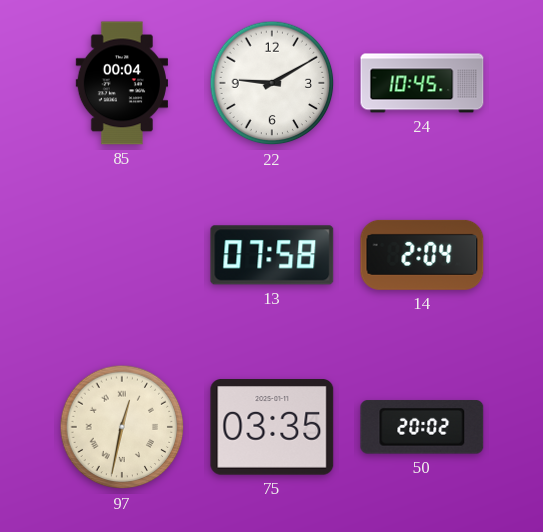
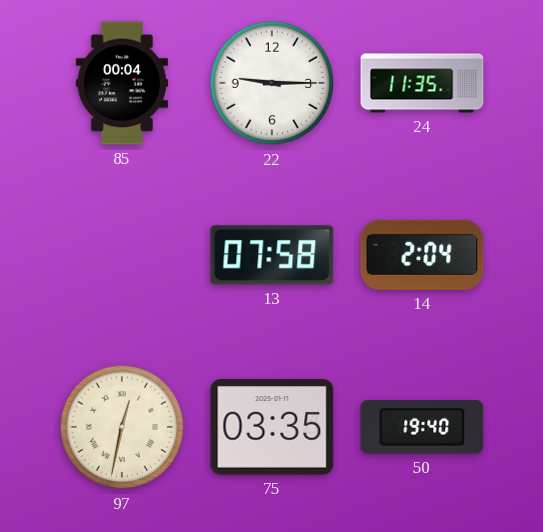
22: 9:10 -> 9:15
24: 10:45 -> 11:35
50: 20:02 -> 19:40
